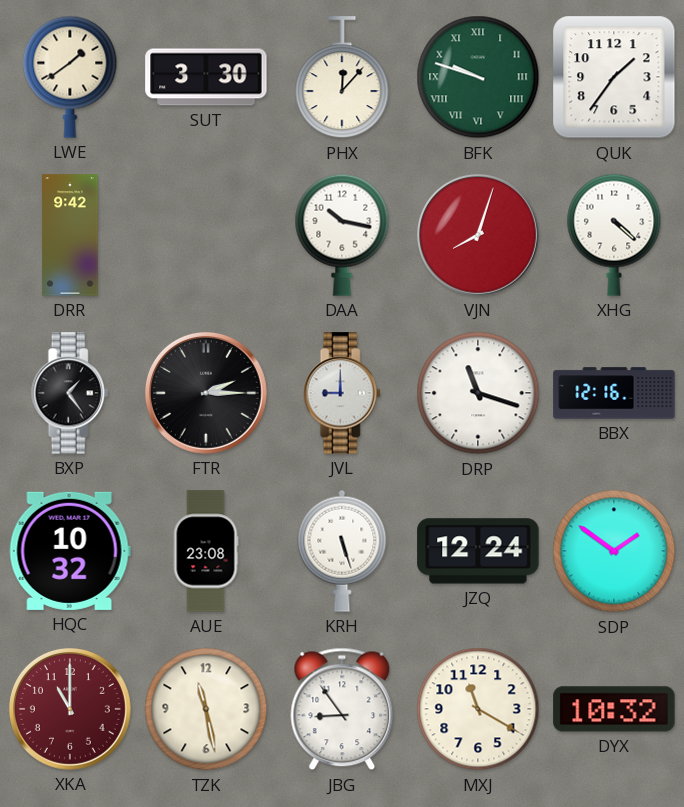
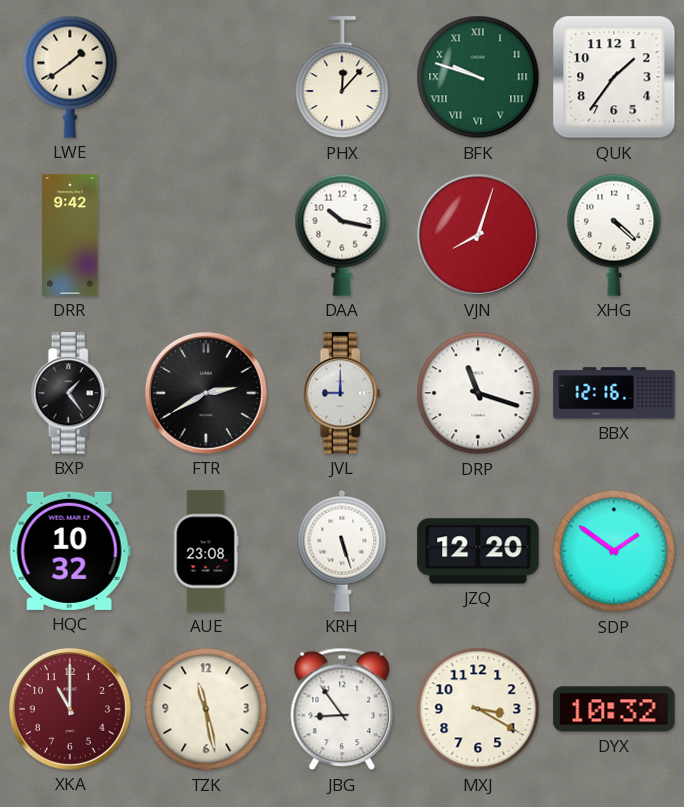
SUT: 3:30 -> none
FTR: 2:15 -> 2:40
JZQ: 12:24 -> 12:20
MXJ: 11:20 -> 3:20
